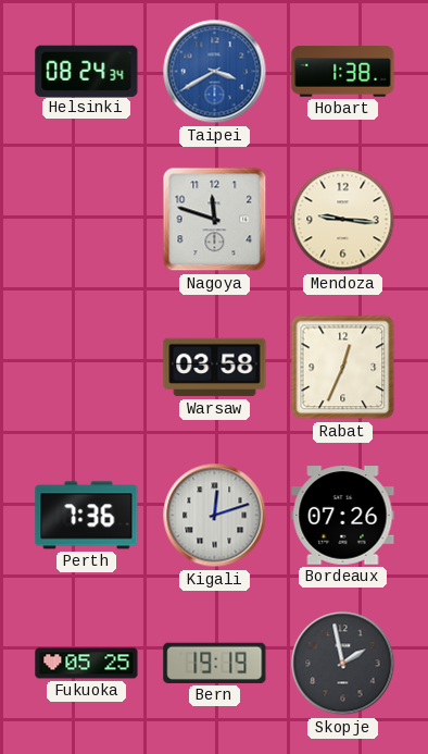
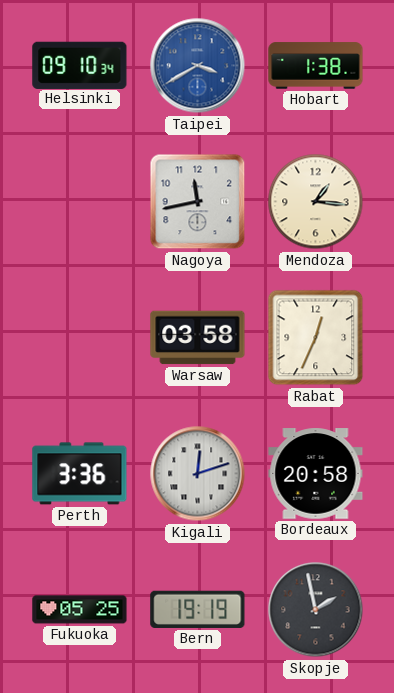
Helsinki: 08:24 -> 09:10
Nagoya: 11:48 -> 11:43
Mendoza: 9:16 -> 1:16
Perth: 7:36 -> 3:36
Bordeaux: 07:26 -> 20:58
